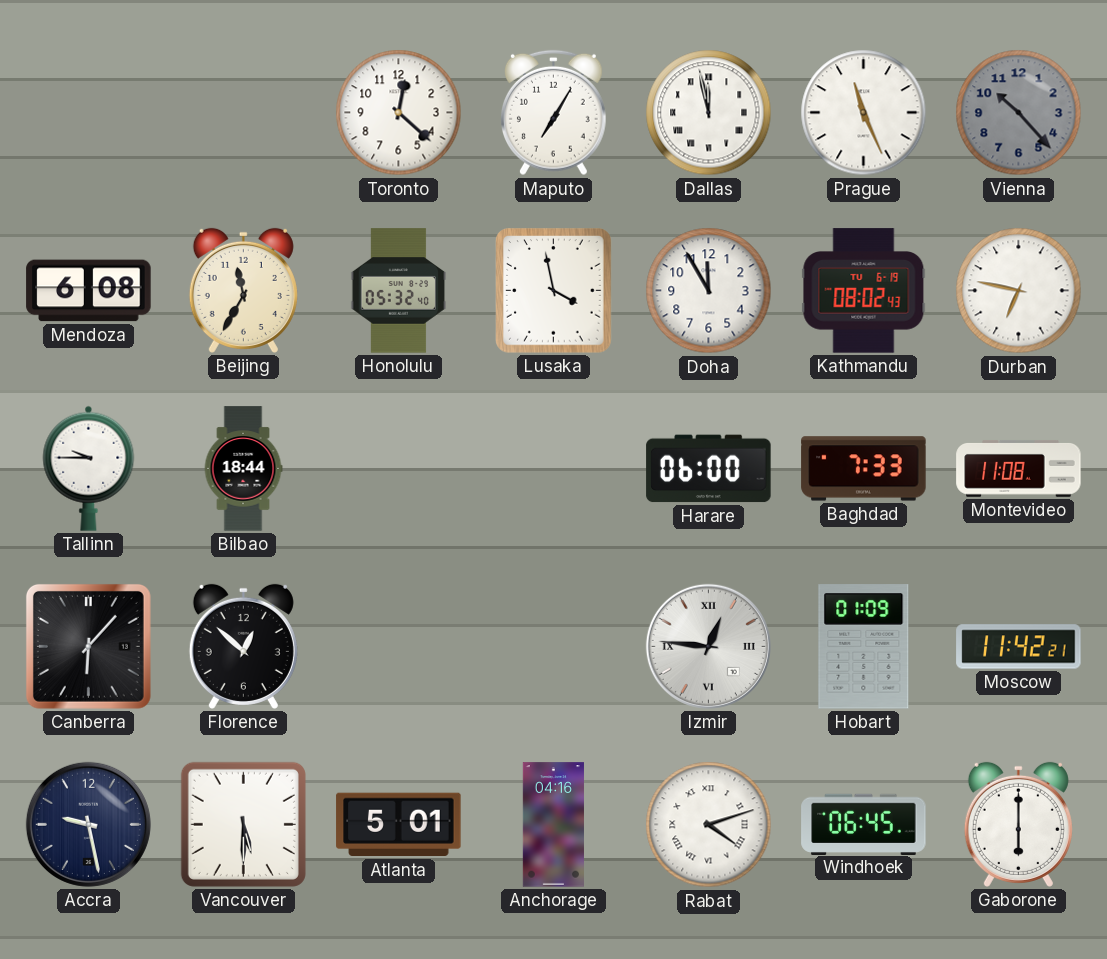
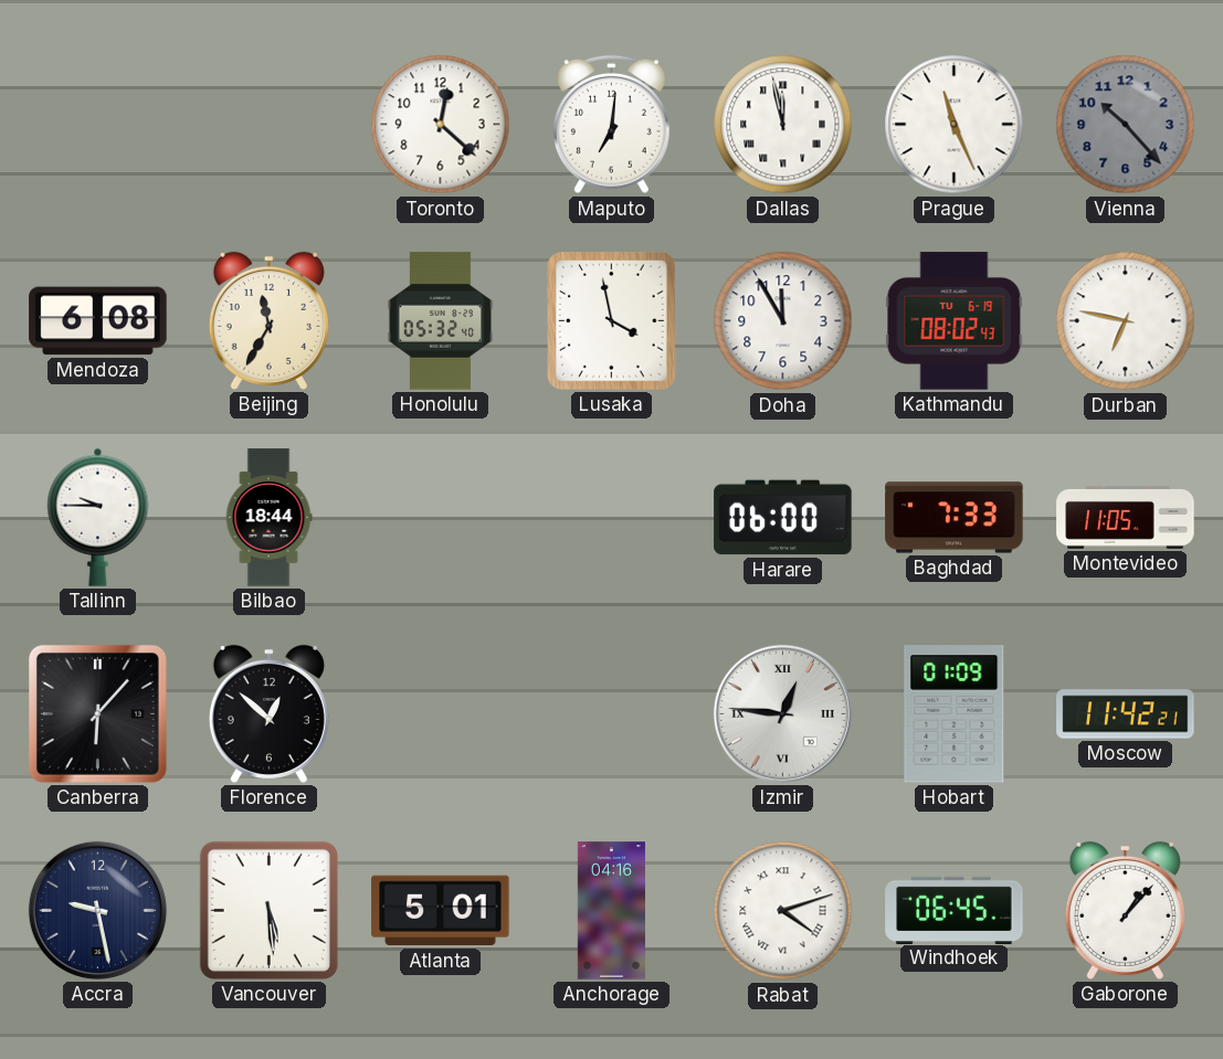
Maputo: 7:05 -> 7:01
Montevideo: 11:08 -> 11:05
Vancouver: 5:30 -> 5:29
Gaborone: 6:00 -> 1:07
